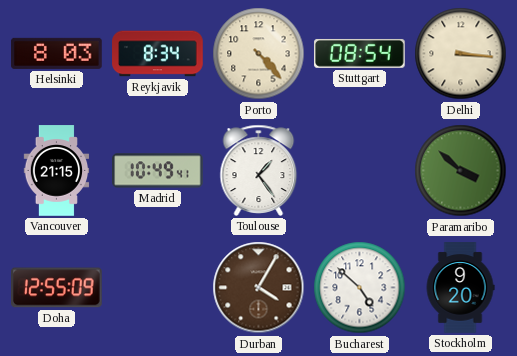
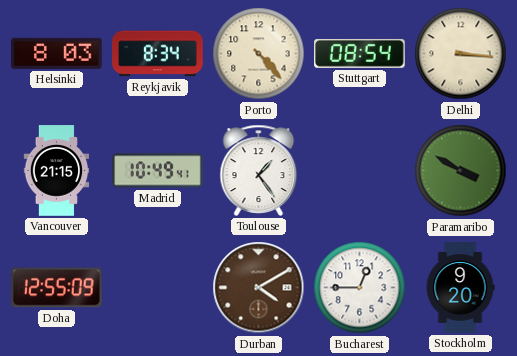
Paramaribo: 3:52 -> 3:50
Durban: 4:05 -> 4:10
Bucharest: 4:52 -> 12:45
